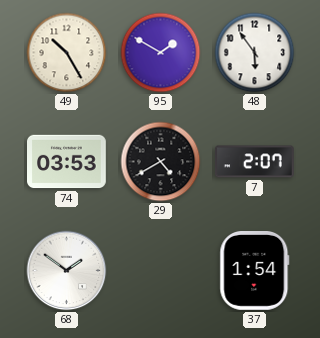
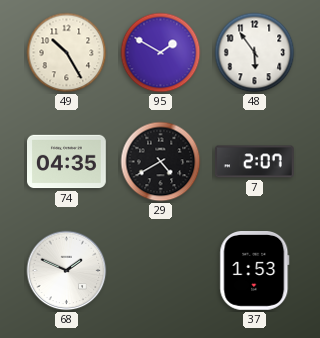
74: 03:53 -> 04:35
68: 1:51 -> 1:49
37: 1:54 -> 1:53
